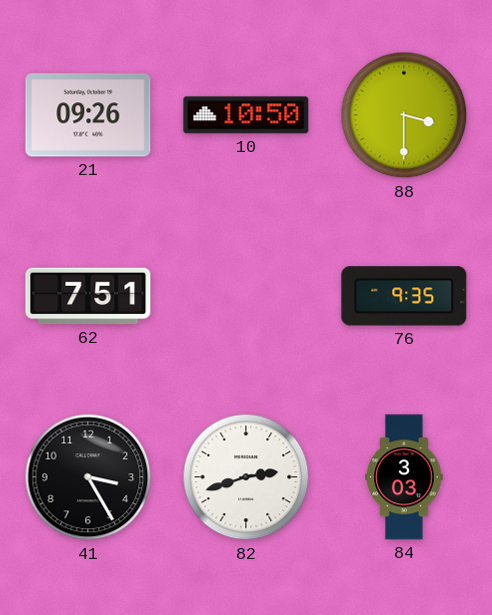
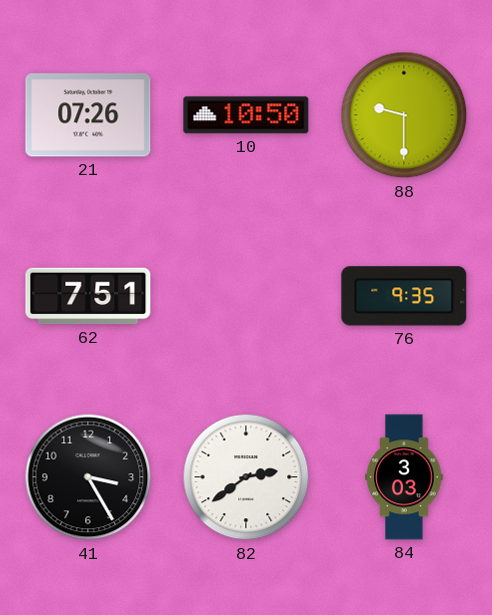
21: 09:26 -> 07:26
88: 3:30 -> 9:30
82: 2:42 -> 2:39
